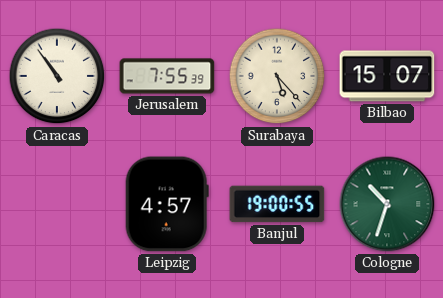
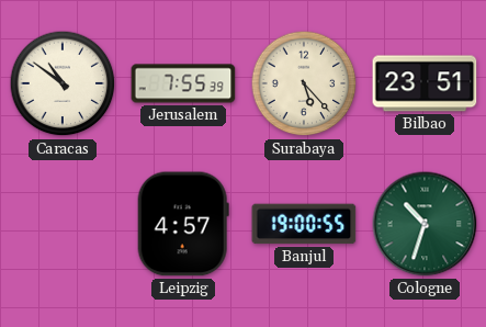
Caracas: 10:54 -> 10:51
Bilbao: 15:07 -> 23:51
